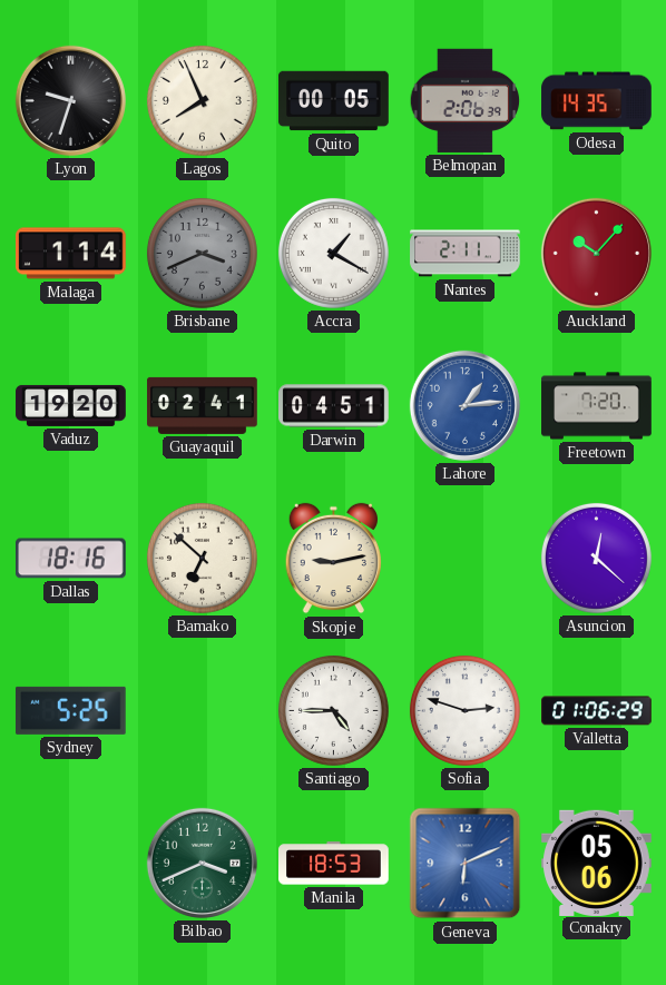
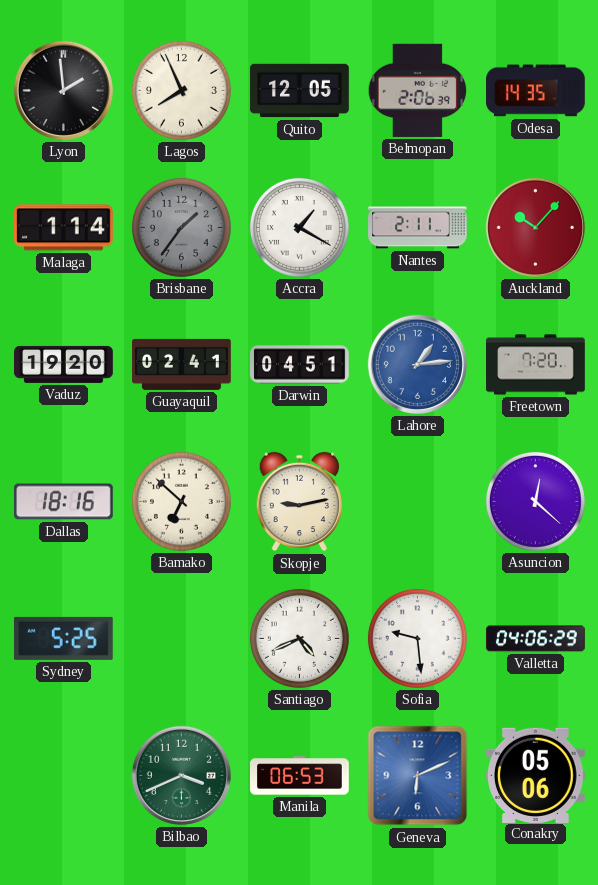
Lyon: 9:33 -> 1:59
Quito: 00:05 -> 12:05
Brisbane: 3:41 -> 1:36
Santiago: 4:45 -> 4:41
Sofia: 2:48 -> 9:29
Valletta: 01:06 -> 04:06
Manila: 18:53 -> 06:53
